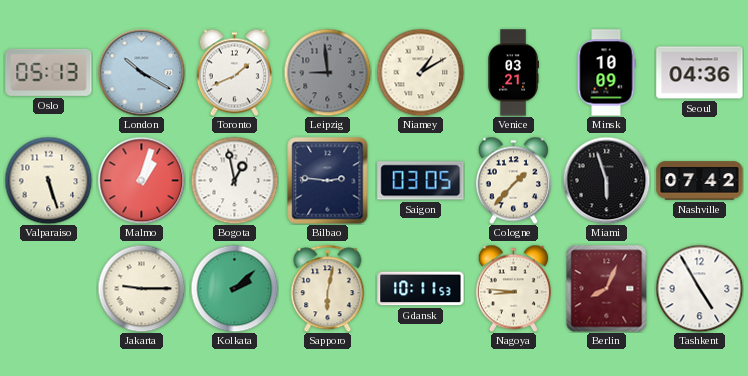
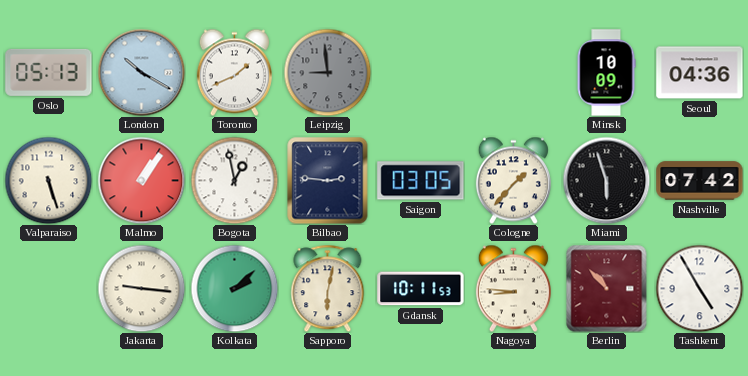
Niamey: 1:10 -> none
Venice: 03:21 -> none
Malmo: 1:03 -> 1:06
Jakarta: 9:15 -> 9:16
Berlin: 8:04 -> 10:53
